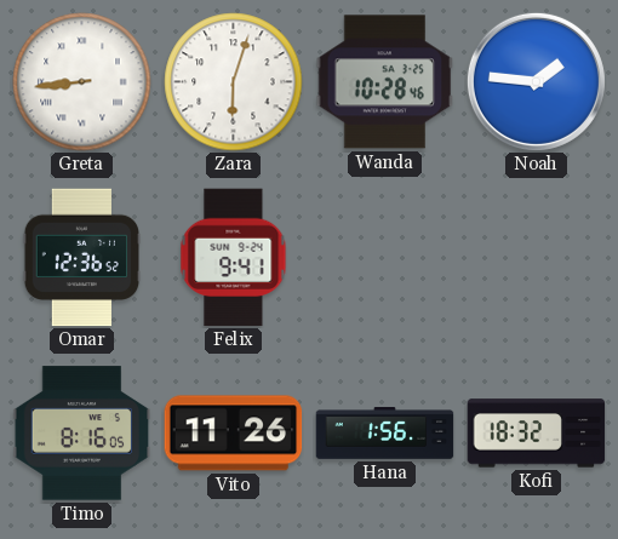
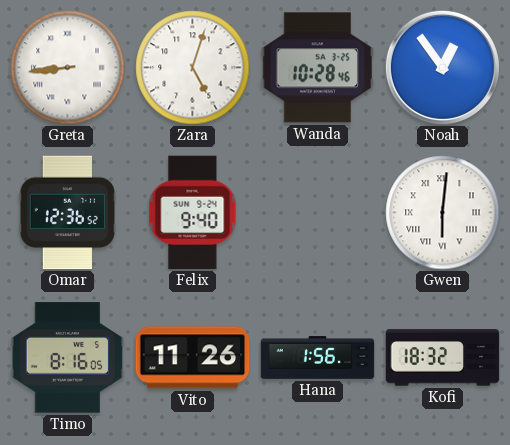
Zara: 6:03 -> 5:03
Noah: 1:46 -> 12:54
Felix: 9:41 -> 9:40
Gwen: none -> 6:01
